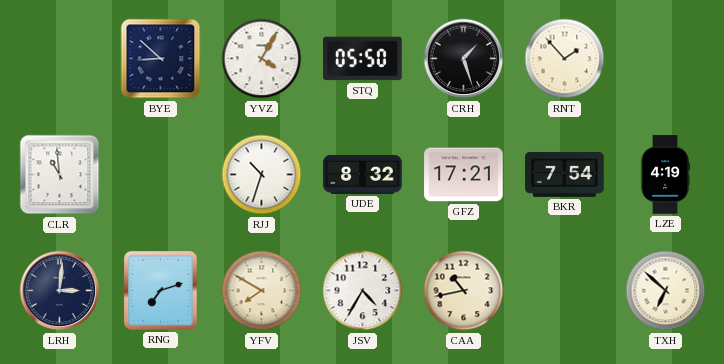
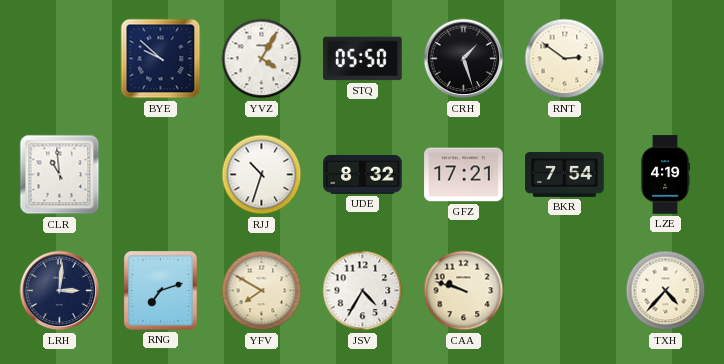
BYE: 8:52 -> 9:52
RNT: 1:53 -> 2:51
CAA: 10:43 -> 9:48
TXH: 6:52 -> 4:37
